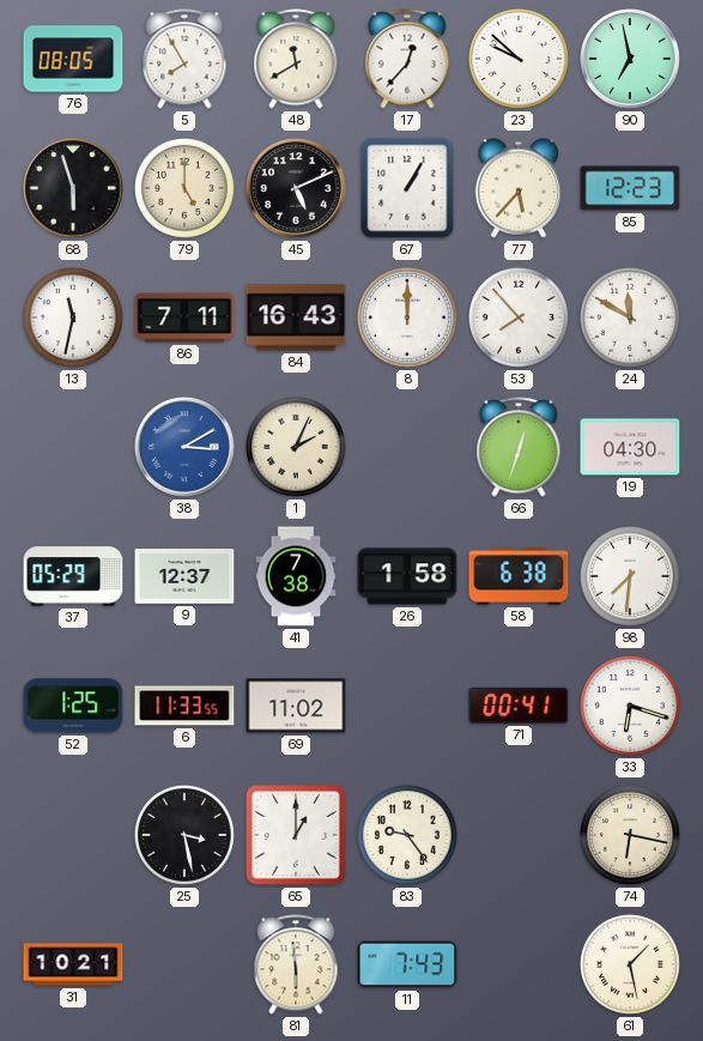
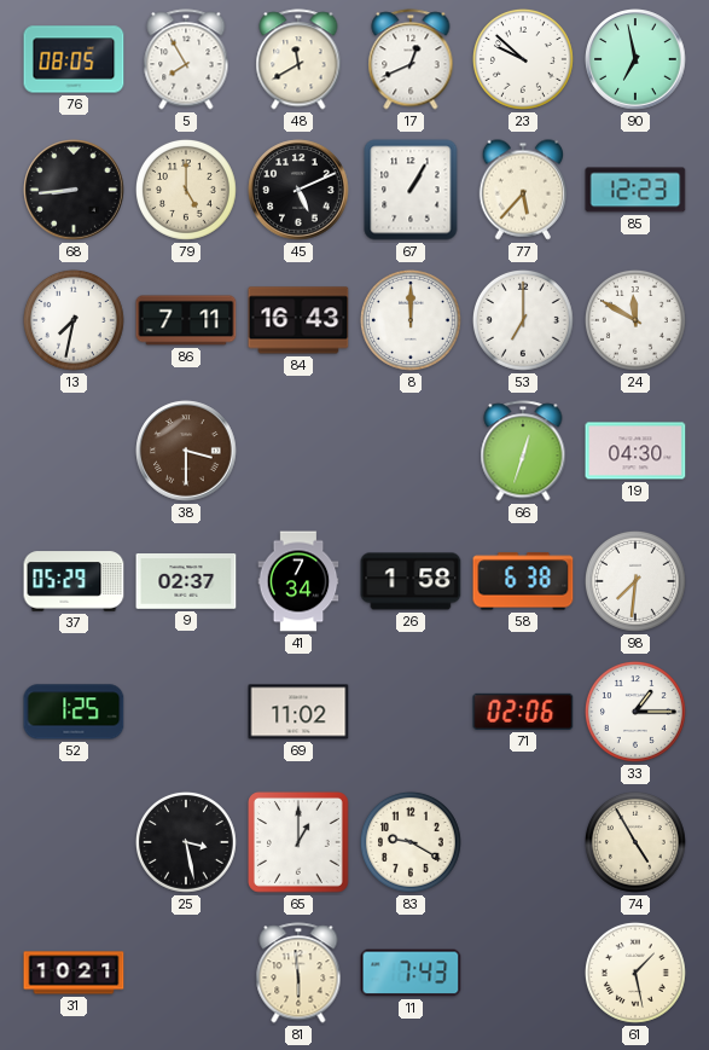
17: 12:37 -> 12:41
68: 5:57 -> 8:44
13: 11:32 -> 7:32
53: 7:53 -> 7:00
38: 3:10 -> 3:30
38 dial: blue -> brown
1: 2:04 -> none
9: 12:37 -> 02:37
41: 7:38 -> 7:34
6: 11:33 -> none
71: 00:41 -> 02:06
33: 6:18 -> 1:15
83: 9:24 -> 9:20
74: 6:17 -> 4:55
